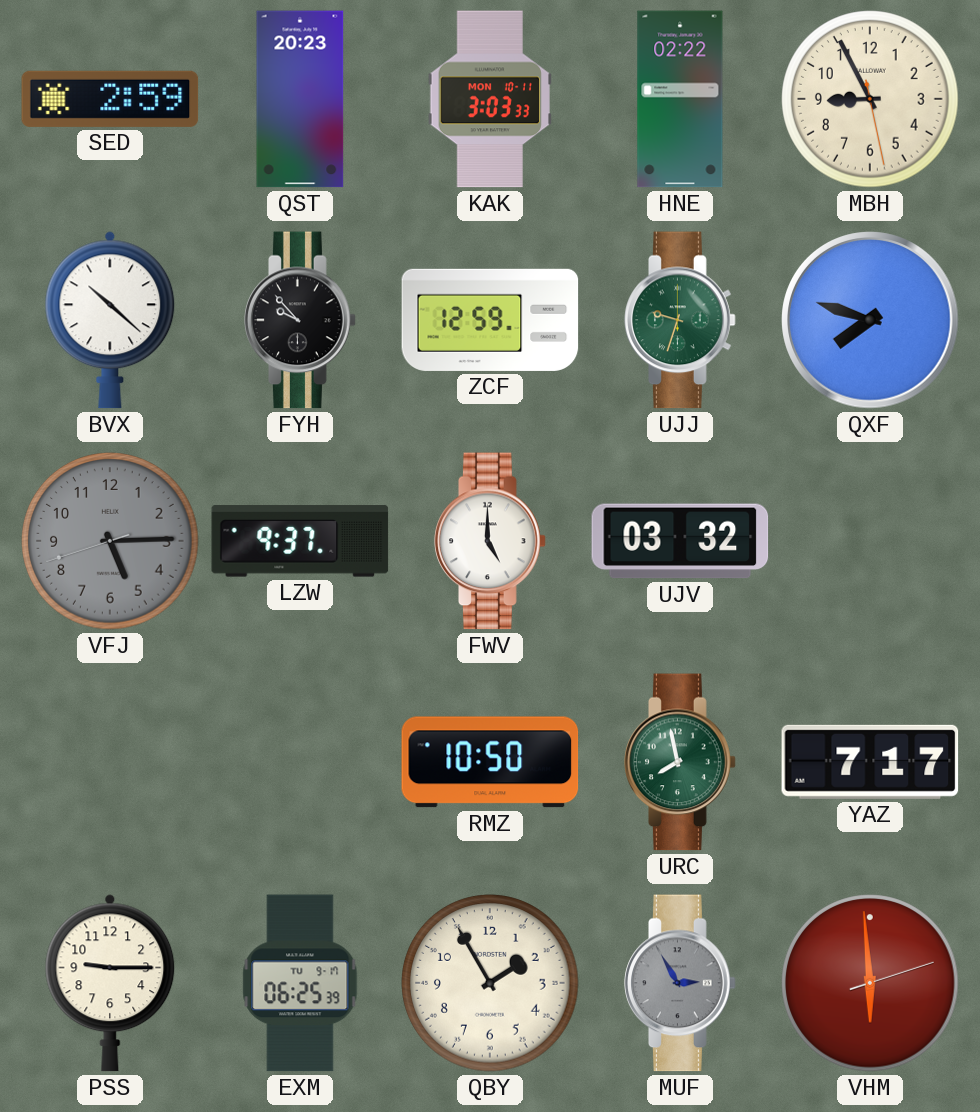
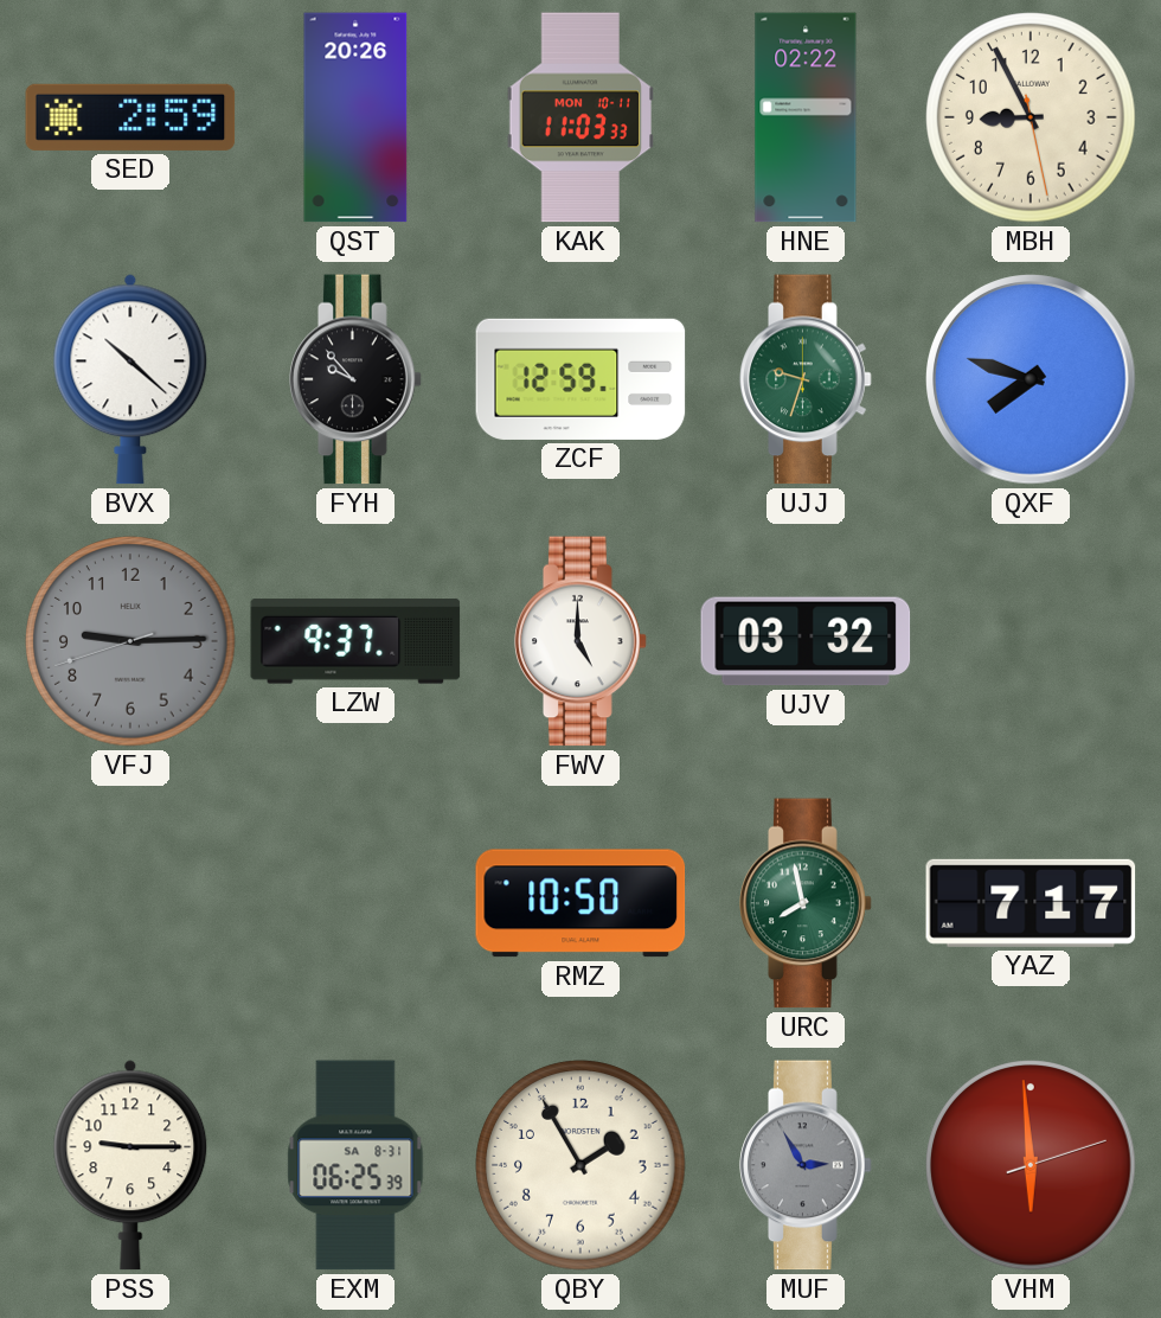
QST: 20:23 -> 20:26
KAK: 3:03 -> 11:03
VFJ: 5:14 -> 9:14
EXM date: TU 9-17 -> SA 8-31
